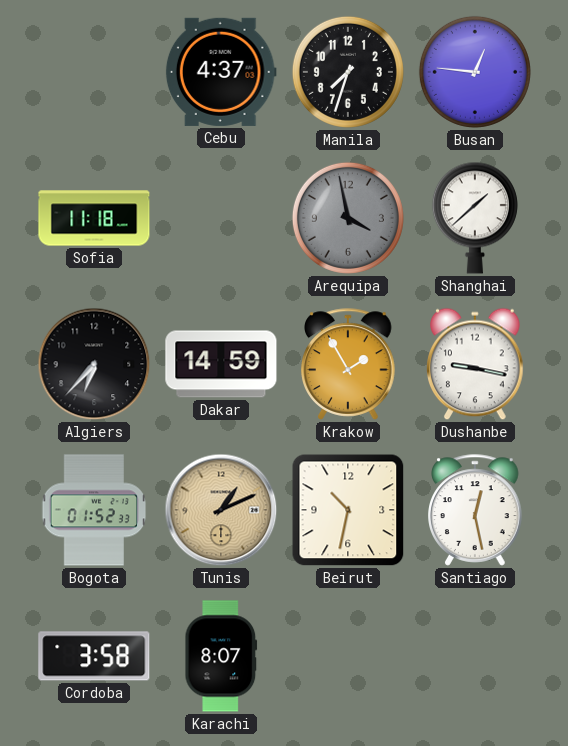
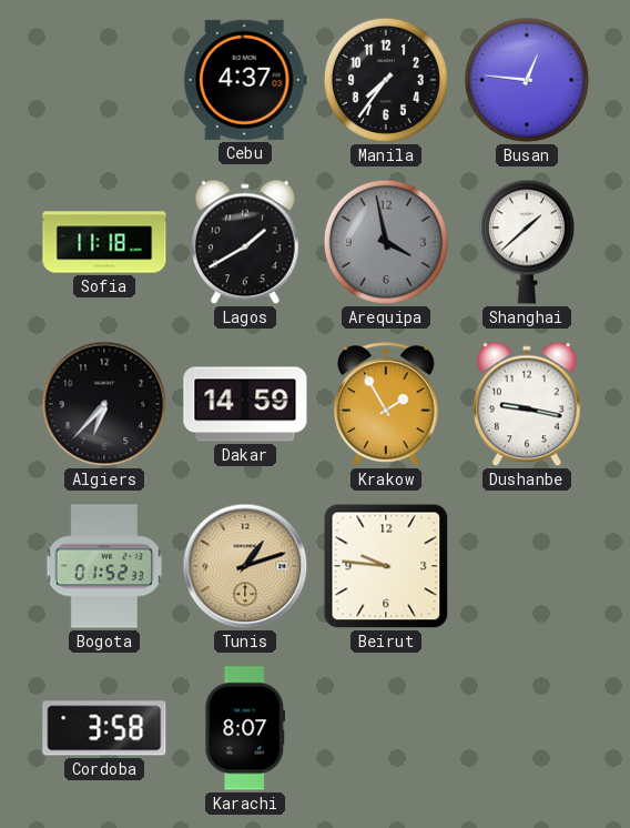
Manila: 7:33 -> 7:36
Lagos: none -> 1:40
Tunis: 1:11 -> 1:12
Beirut: 10:32 -> 9:46
Santiago: 12:28 -> none
